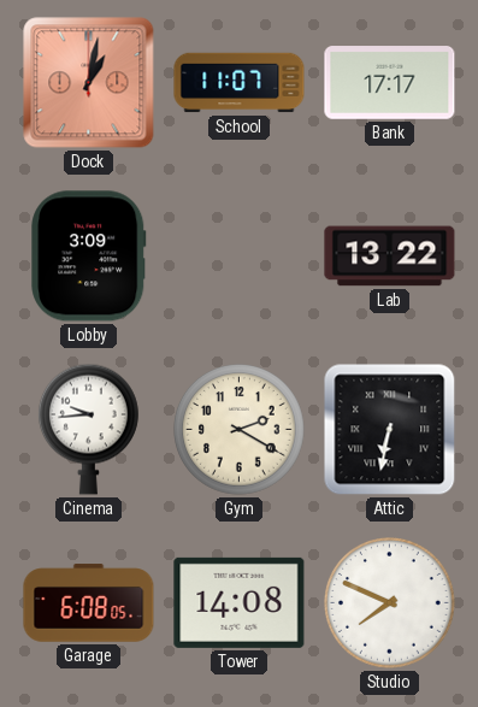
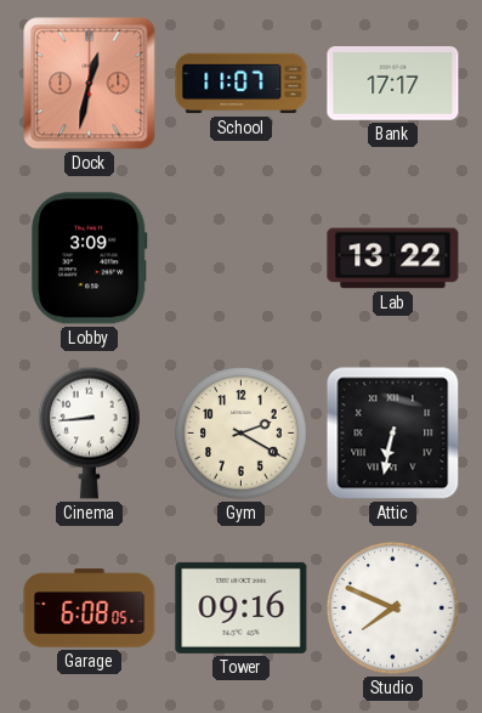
Dock: 1:02 -> 12:32
Cinema: 9:44 -> 8:44
Tower: 14:08 -> 09:16
